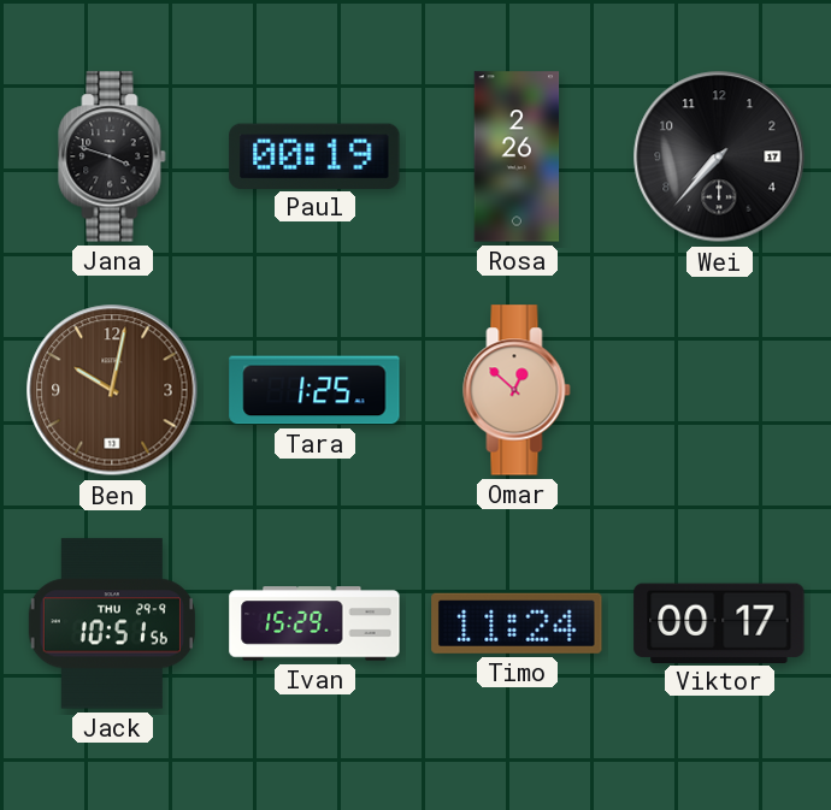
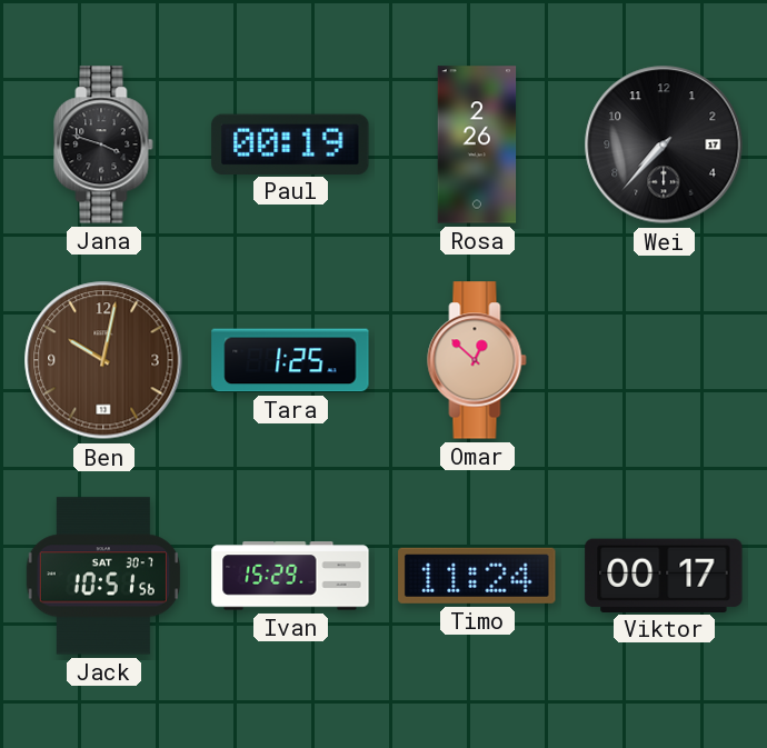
Jack date: THU 29-9 -> SAT 30-7
